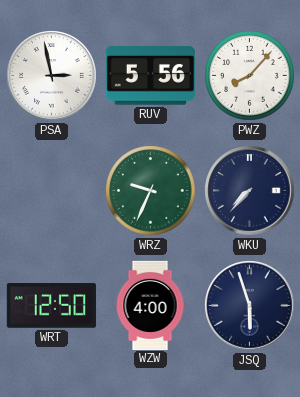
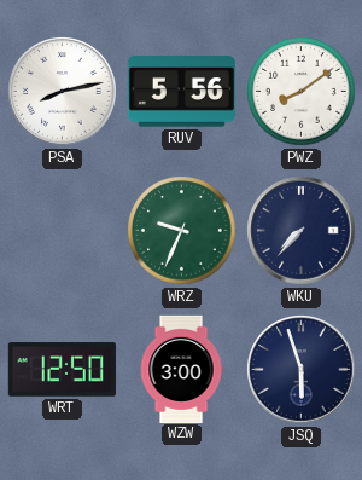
PSA: 2:58 -> 8:13
PWZ: 8:07 -> 8:09
WZW: 4:00 -> 3:00
